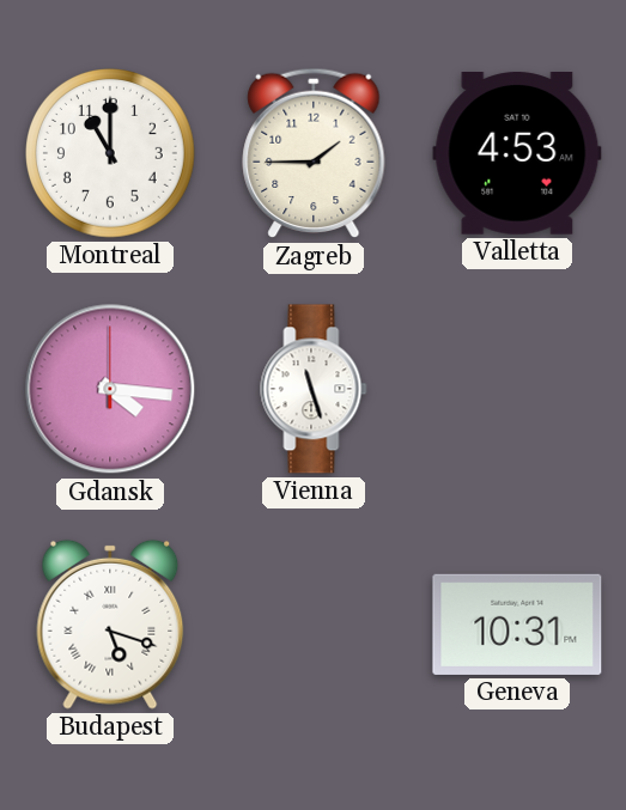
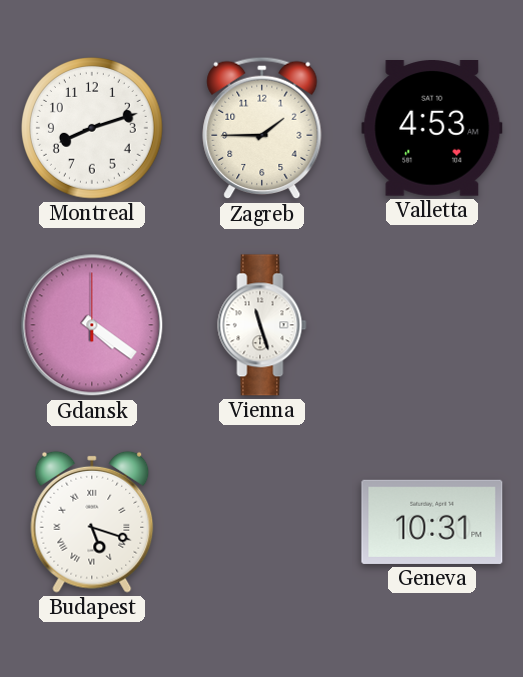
Montreal: 11:00 -> 8:12
Gdansk: 4:16 -> 4:21
